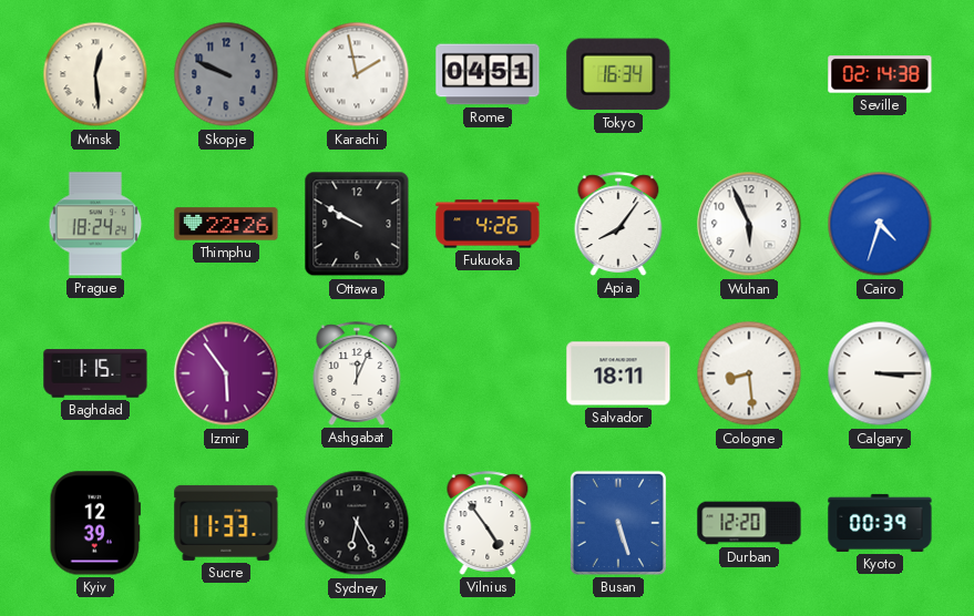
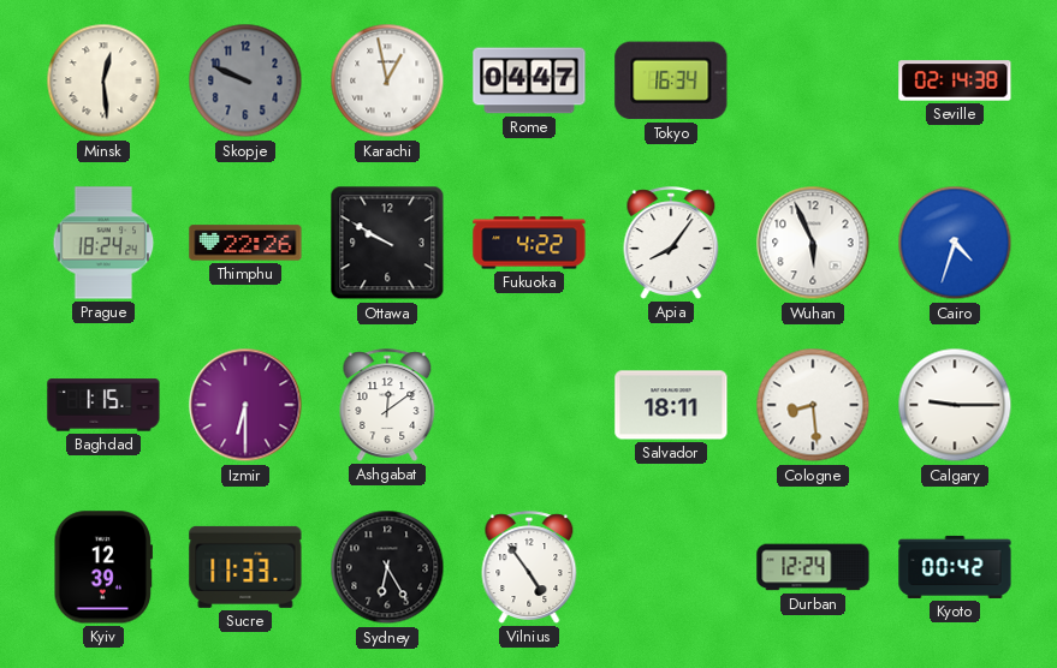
Karachi: 1:58 -> 12:58
Rome: 04:51 -> 04:47
Fukuoka: 4:26 -> 4:22
Izmir: 5:54 -> 6:30
Ashgabat: 12:04 -> 12:09
Calgary: 3:15 -> 9:15
Busan: 5:27 -> none
Durban: 12:20 -> 12:24
Kyoto: 00:39 -> 00:42
